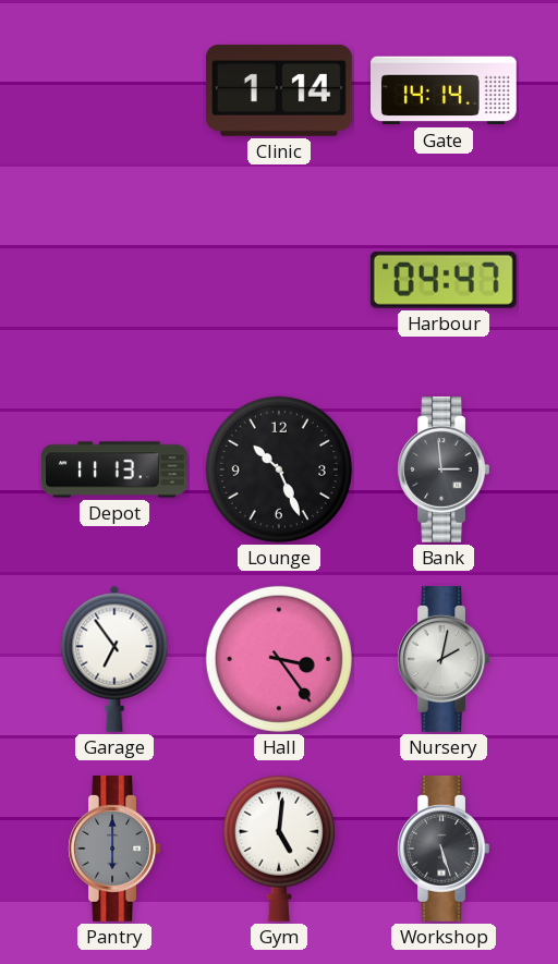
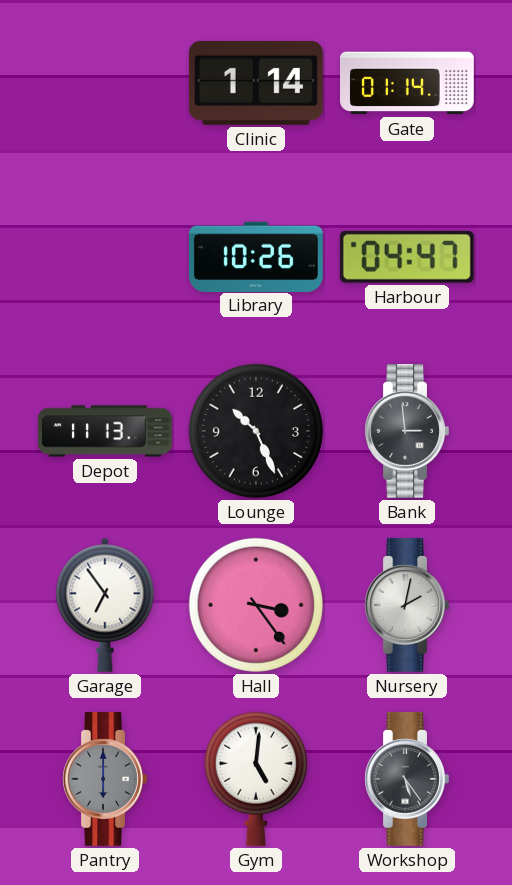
Gate: 14:14 -> 01:14
Library: none -> 10:26
Workshop: 5:27 -> 5:24
